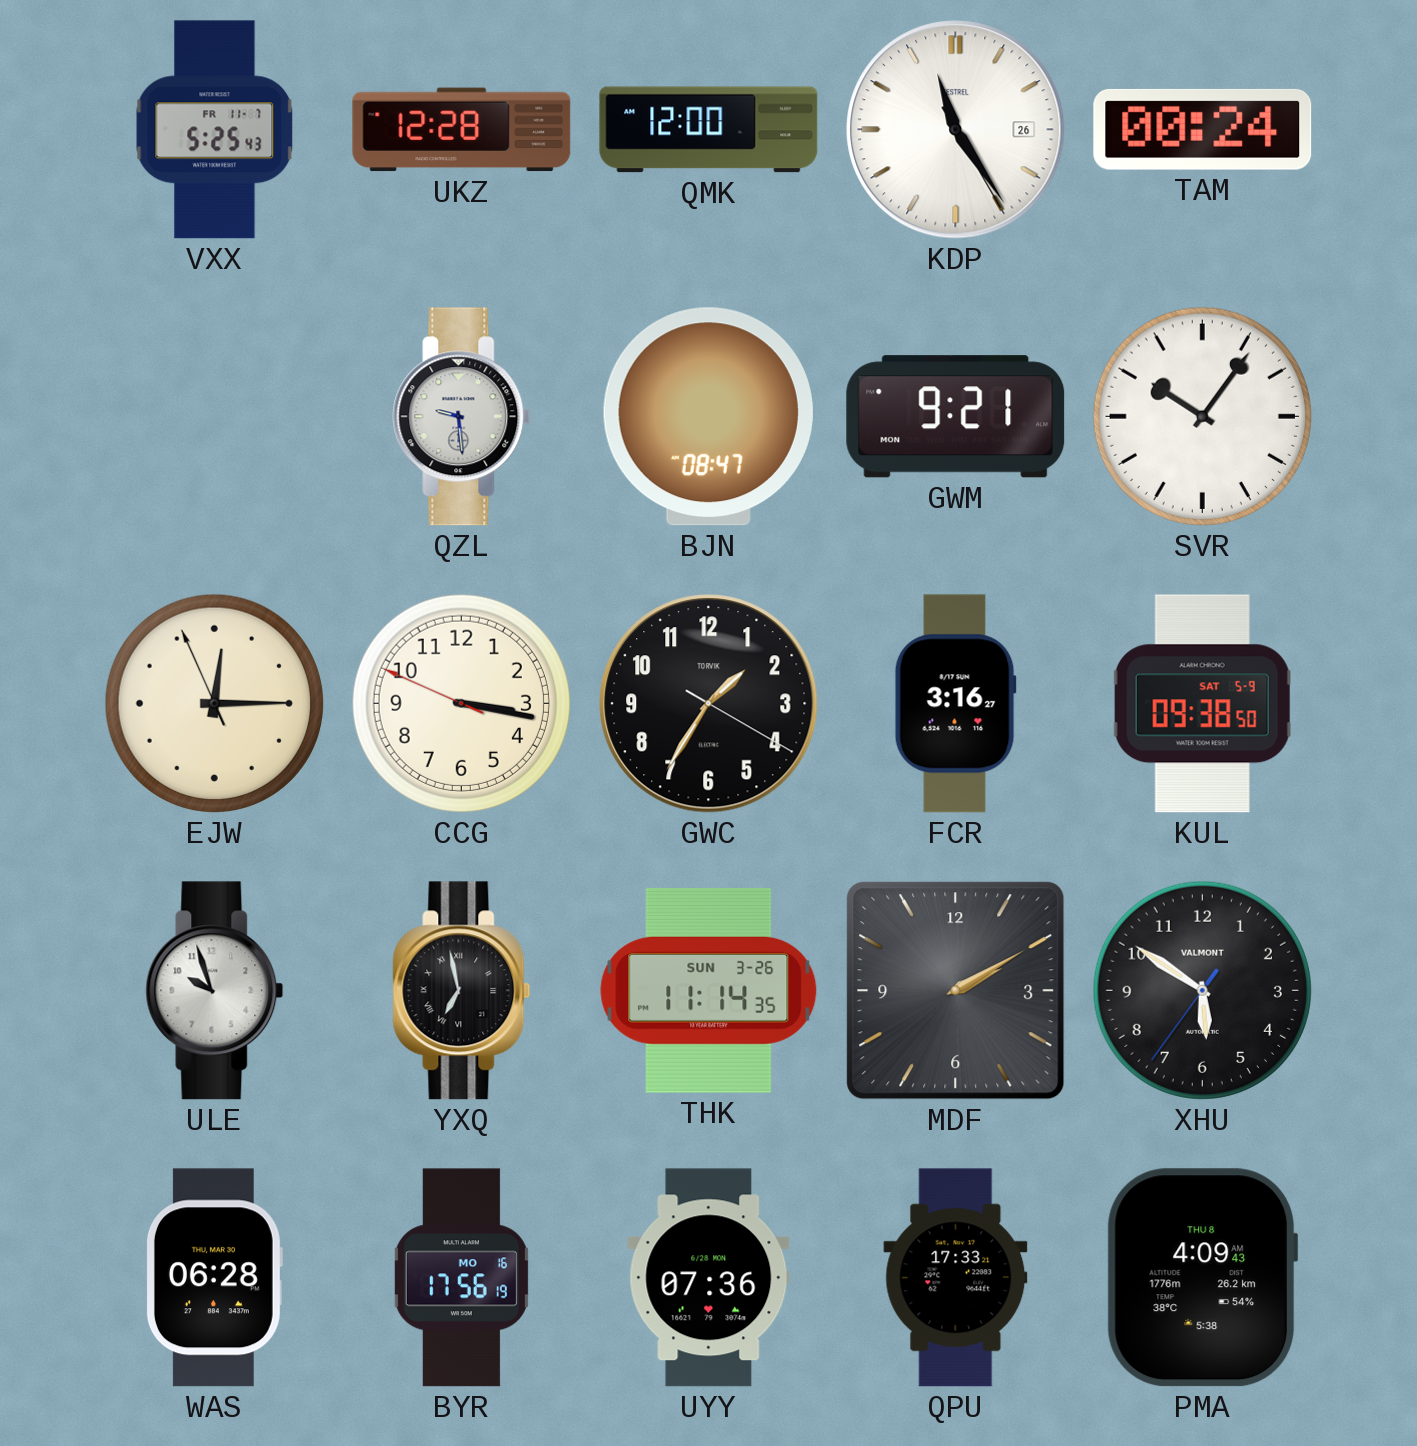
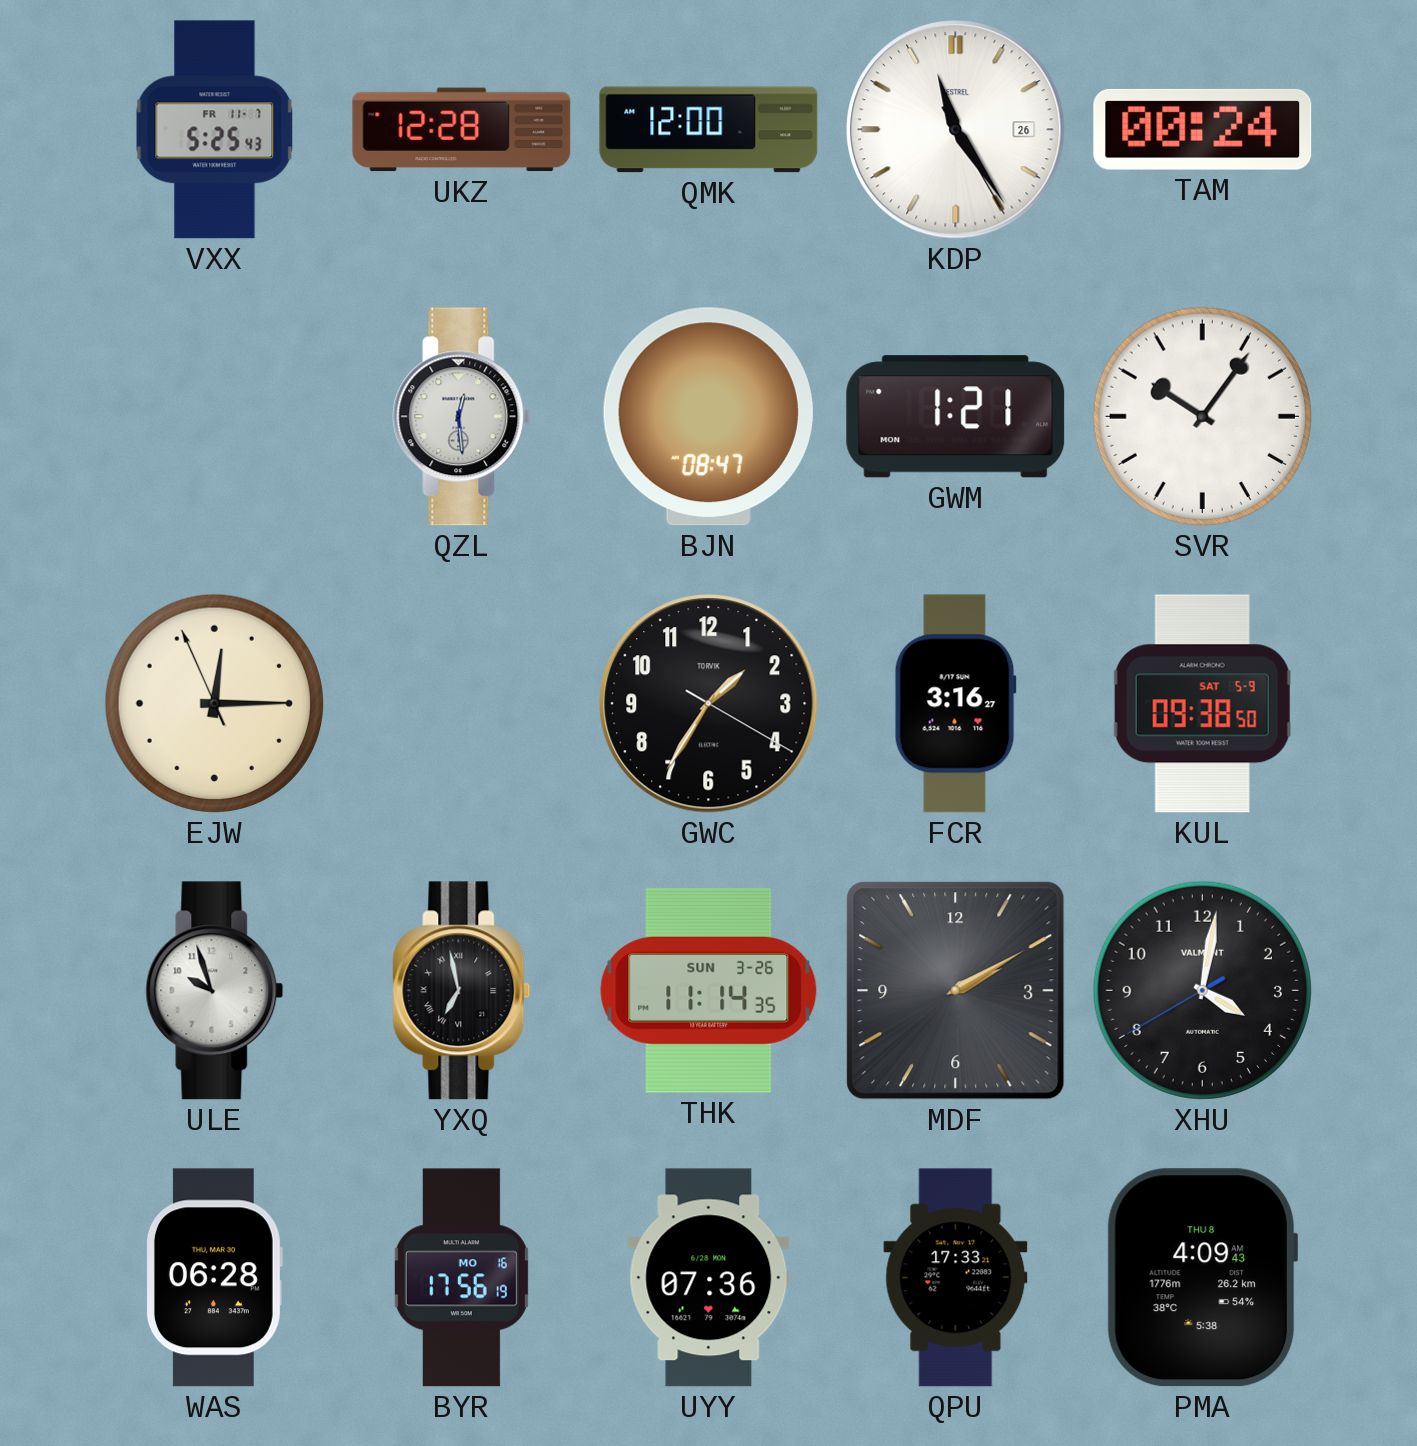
QZL: 9:29 -> 12:29
GWM: 9:21 -> 1:21
CCG: 3:16 -> none
XHU: 5:50 -> 4:01
